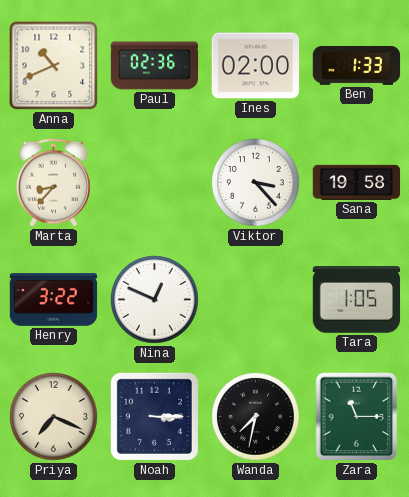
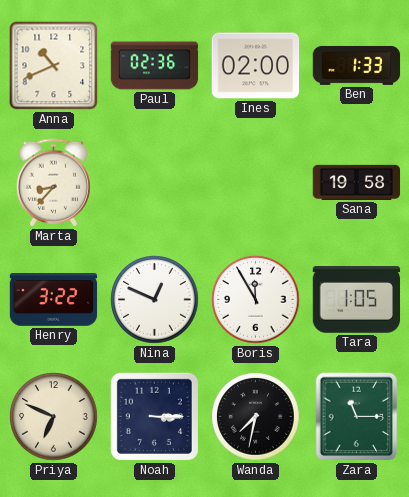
Viktor: 3:23 -> none
Boris: none -> 11:55
Priya: 7:19 -> 6:49
